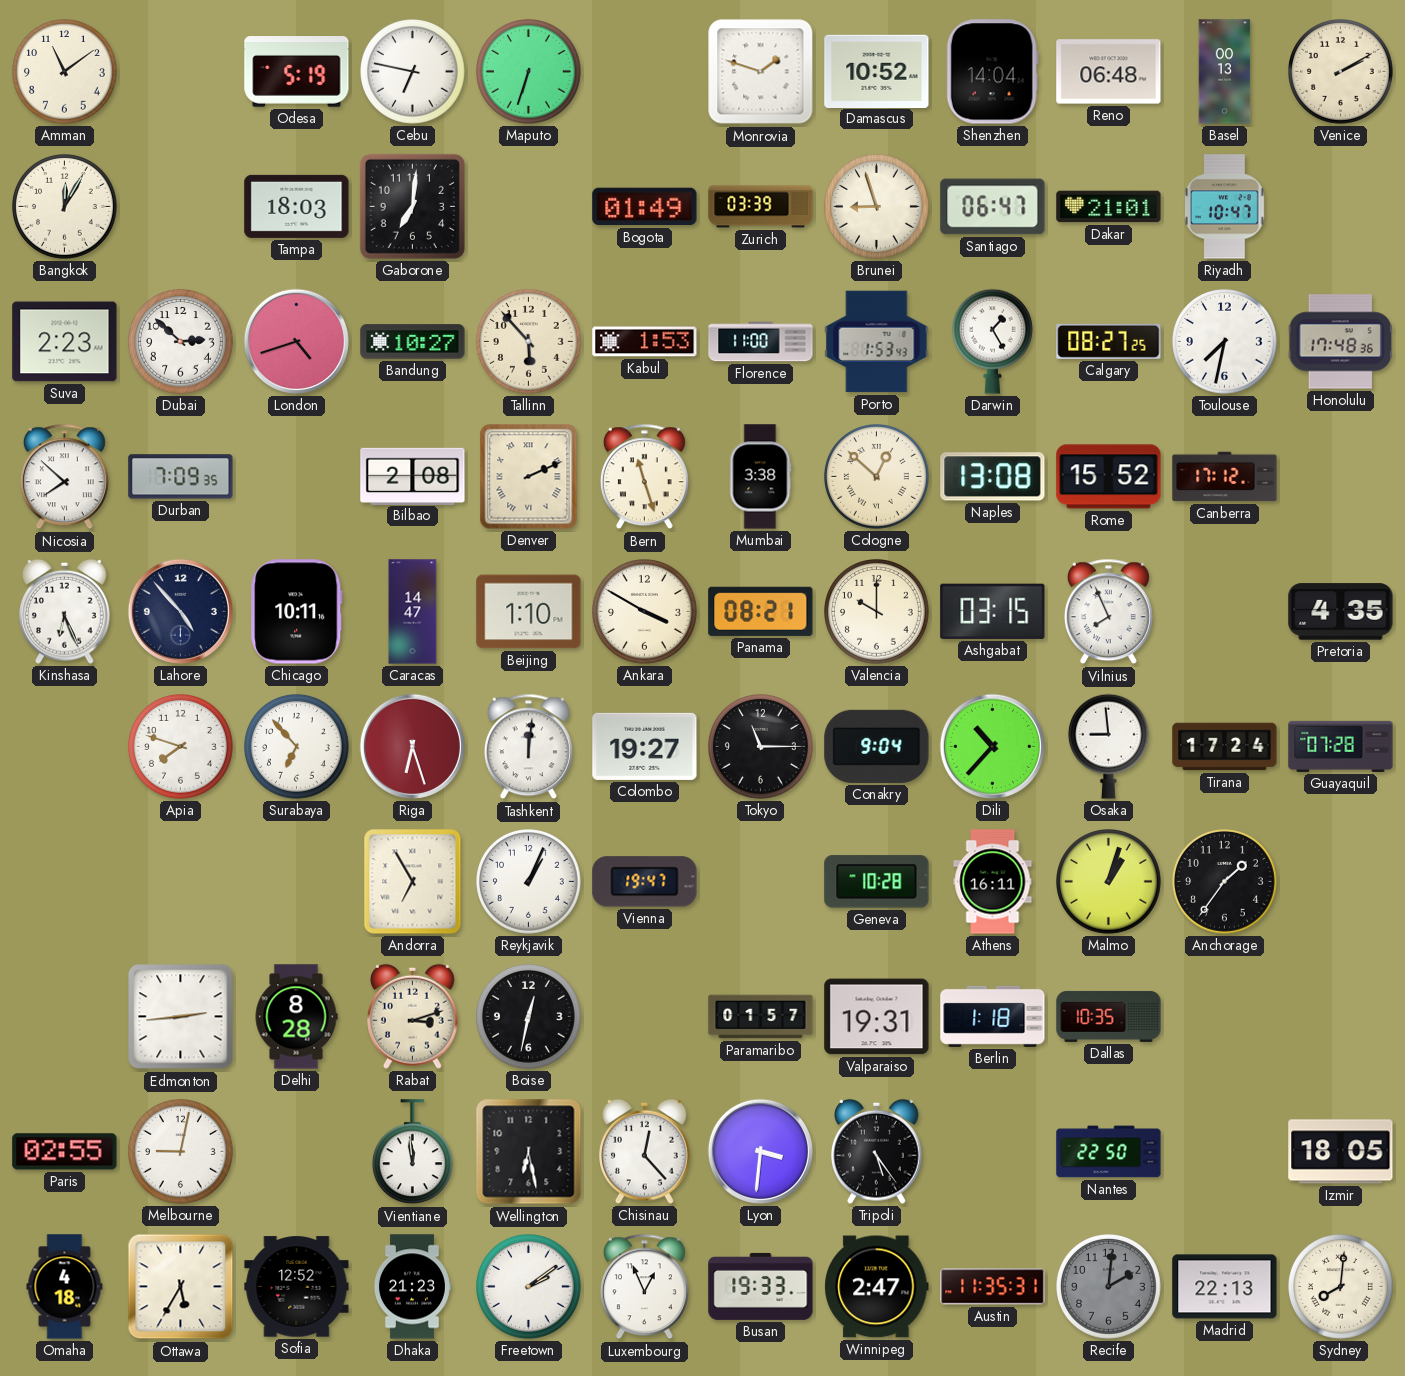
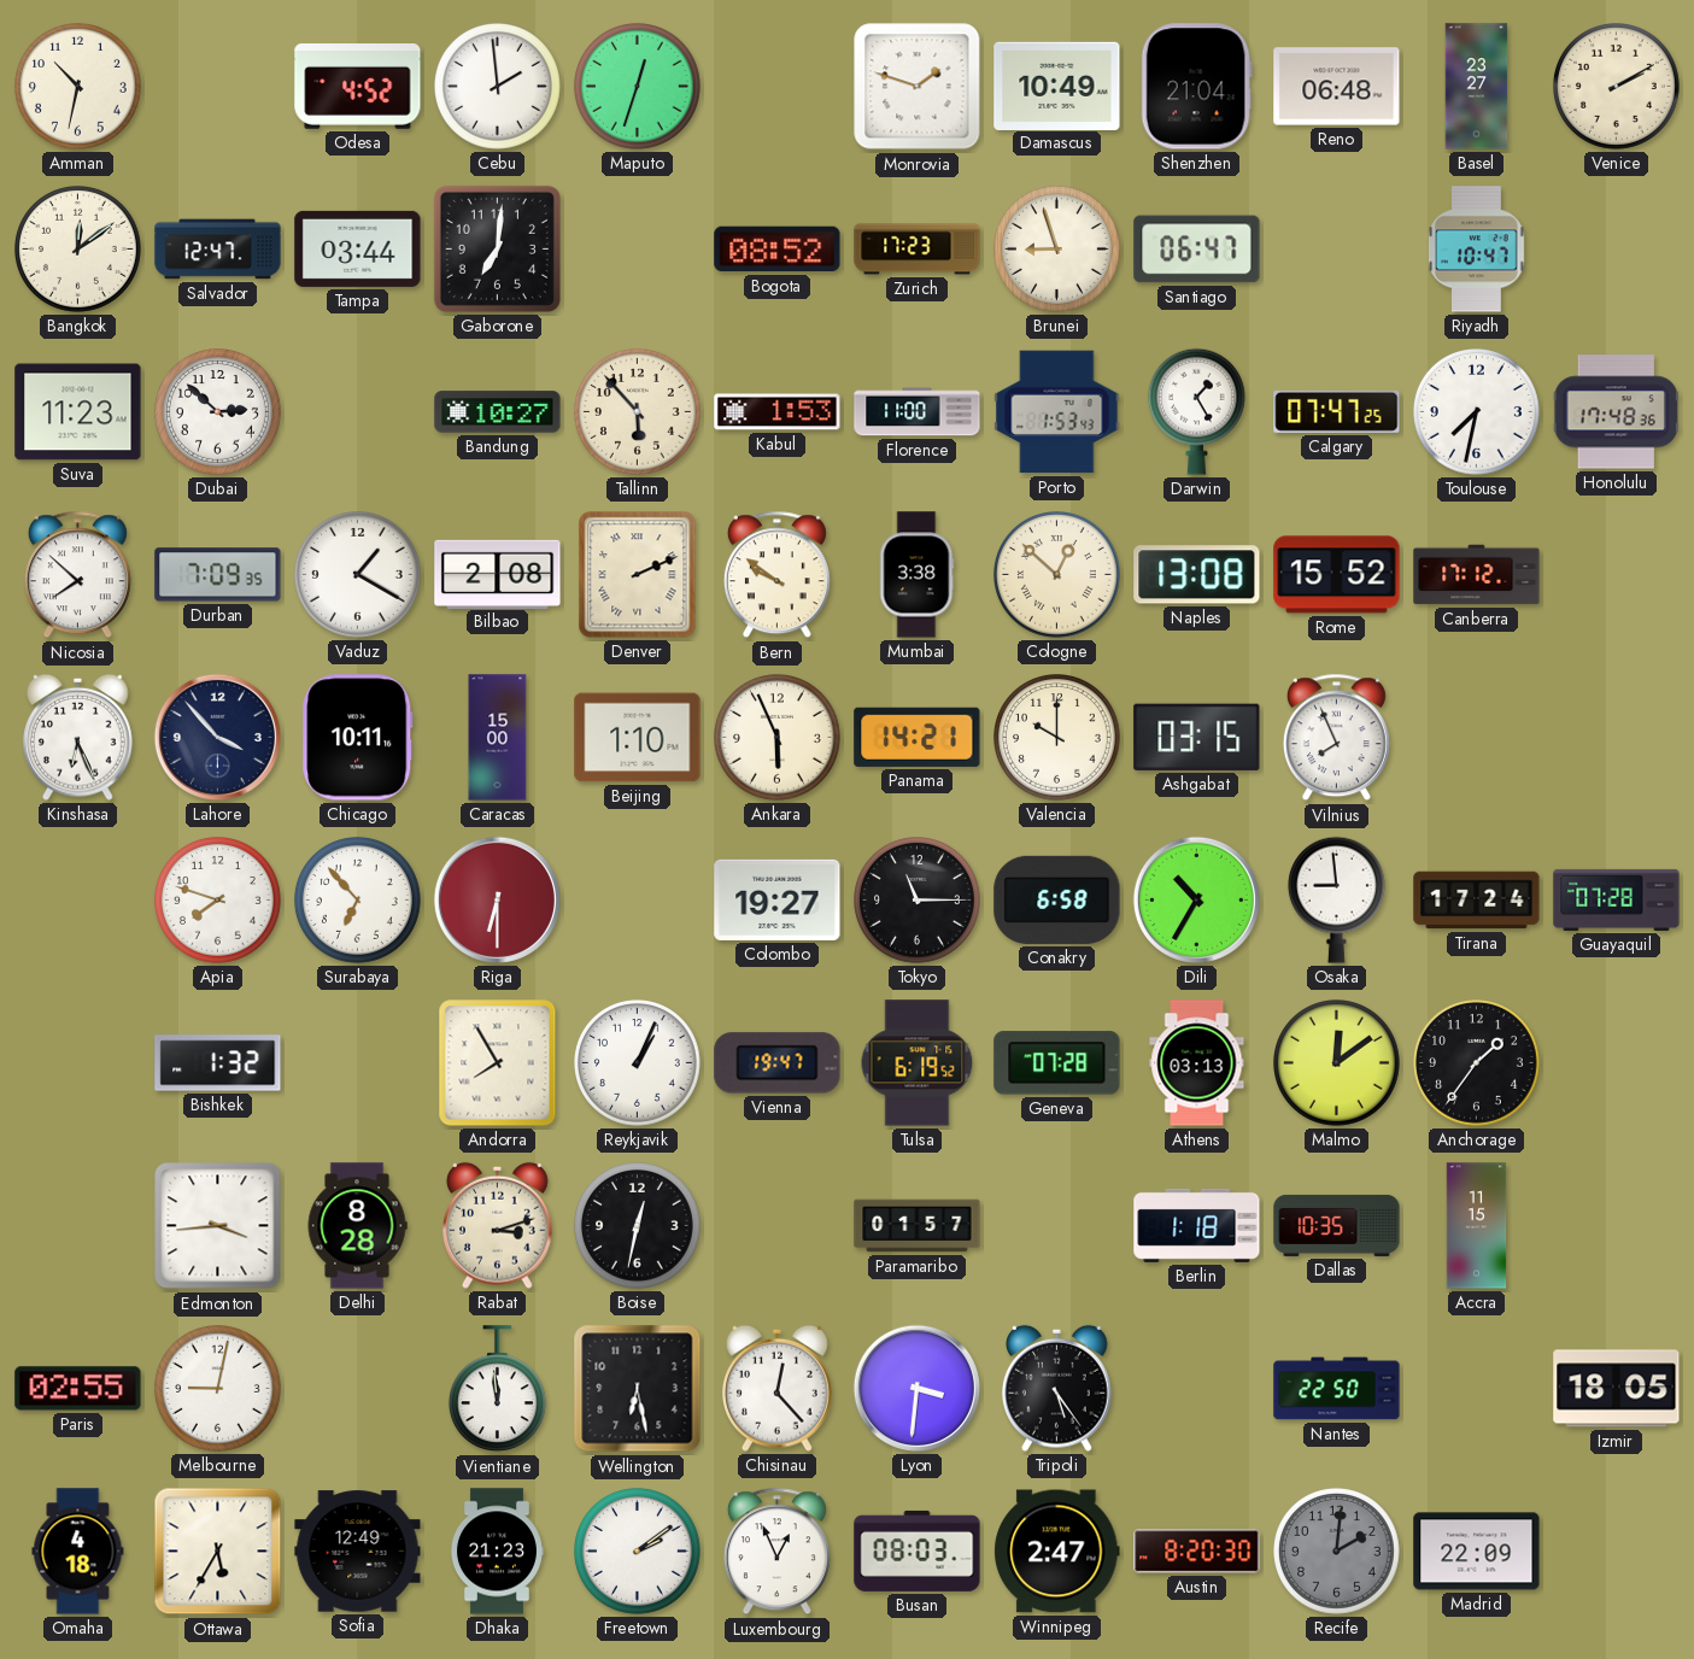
Amman: 11:09 -> 10:32
Odesa: 5:19 -> 4:52
Cebu: 6:47 -> 1:59
Maputo: 6:33 -> 12:33
Damascus: 10:52 -> 10:49
Shenzhen: 14:04 -> 21:04
Basel: 00:13 -> 23:27
Bangkok: 12:05 -> 12:09
Salvador: none -> 12:47
Tampa: 18:03 -> 03:44
Bogota: 01:49 -> 08:52
Zurich: 03:39 -> 17:23
Dakar: 21:01 -> none
Suva: 2:23 -> 11:23
London: 4:42 -> none
Calgary: 08:27 -> 07:47
Vaduz: none -> 1:20
Bern: 11:27 -> 9:51
Lahore: 4:53 -> 3:53
Caracas: 14:47 -> 15:00
Ankara: 3:50 -> 5:56
Panama: 08:21 -> 14:21
Pretoria: 4:35 -> none
Riga: 6:27 -> 6:30
Tashkent: 12:01 -> none
Conakry: 9:04 -> 6:58
Dili: 10:37 -> 10:35
Bishkek: none -> 1:32
Andorra: 6:55 -> 7:55
Tulsa: none -> 6:19
Geneva: 10:28 -> 07:28
Athens: 16:11 -> 03:13
Malmo: 1:03 -> 12:09
Edmonton: 2:44 -> 3:44
Valparaiso: 19:31 -> none
Accra: none -> 11:15
Sofia: 12:52 -> 12:49
Busan: 19:33 -> 08:03
Austin: 11:35 -> 8:20
Madrid: 22:13 -> 22:09
Sydney: 8:01 -> none
